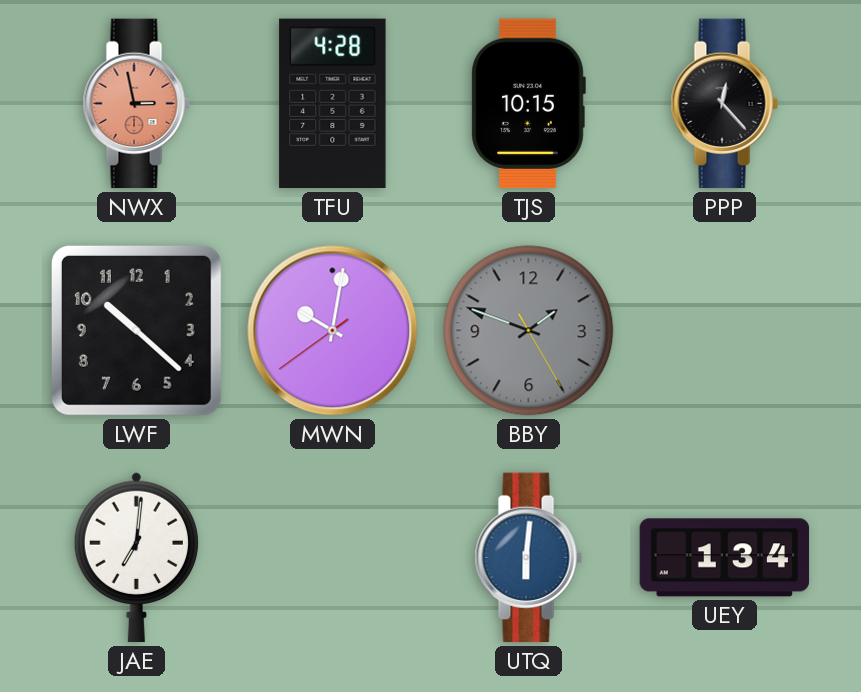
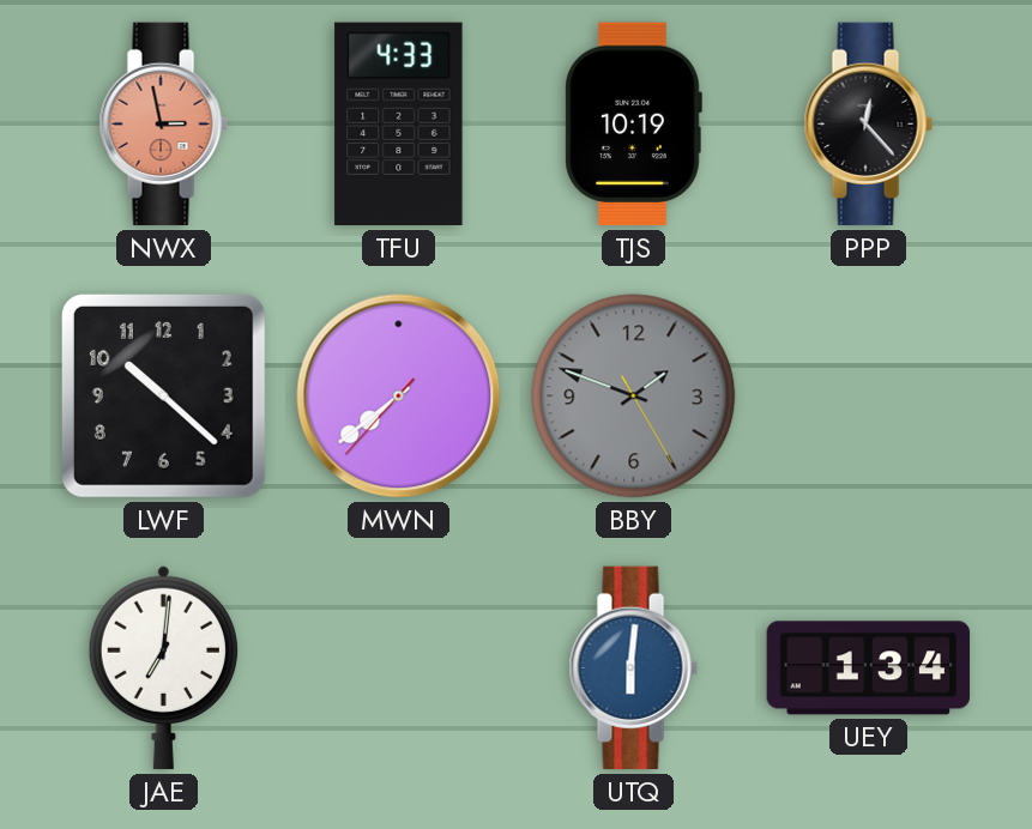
TFU: 4:28 -> 4:33
TJS: 10:15 -> 10:19
MWN: 10:01 -> 7:38
